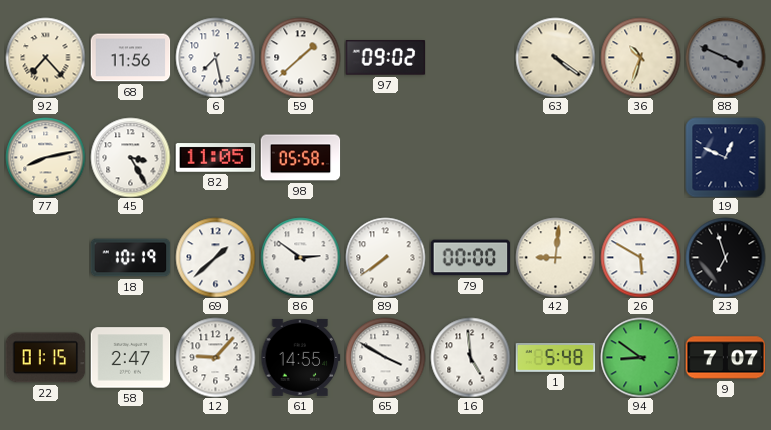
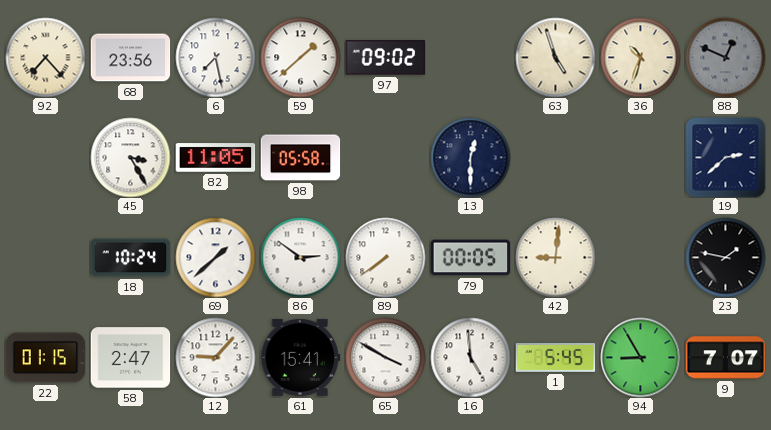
68: 11:56 -> 23:56
63: 4:21 -> 4:57
88: 3:49 -> 12:49
77: 8:13 -> none
13: none -> 12:30
19: 12:49 -> 2:38
18: 10:19 -> 10:24
79: 00:00 -> 00:05
26: 5:50 -> none
23: 6:57 -> 1:47
61: 14:55 -> 15:41
1: 5:48 -> 5:45
94: 8:51 -> 8:55
